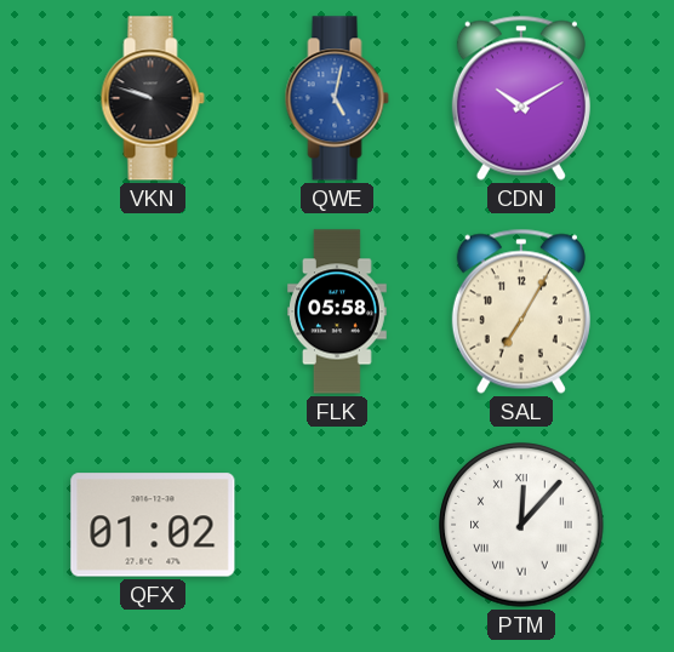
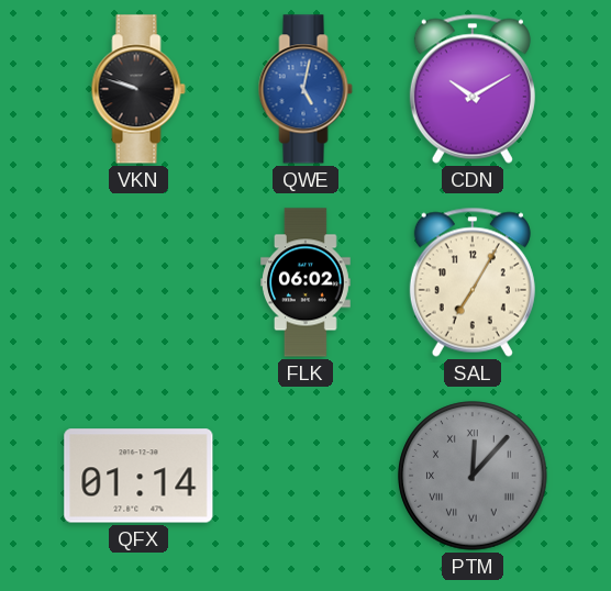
FLK: 05:58 -> 06:02
QFX: 01:02 -> 01:14
PTM dial: white -> grey
